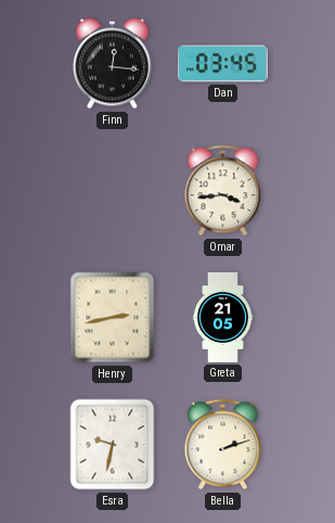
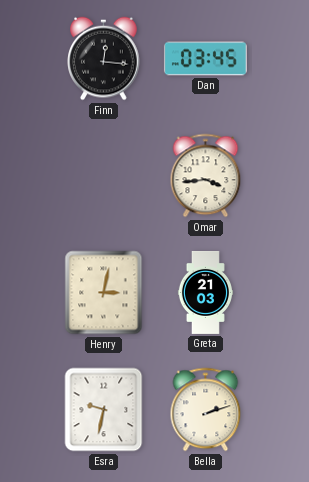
Henry: 2:43 -> 3:02
Greta: 21:05 -> 21:03
